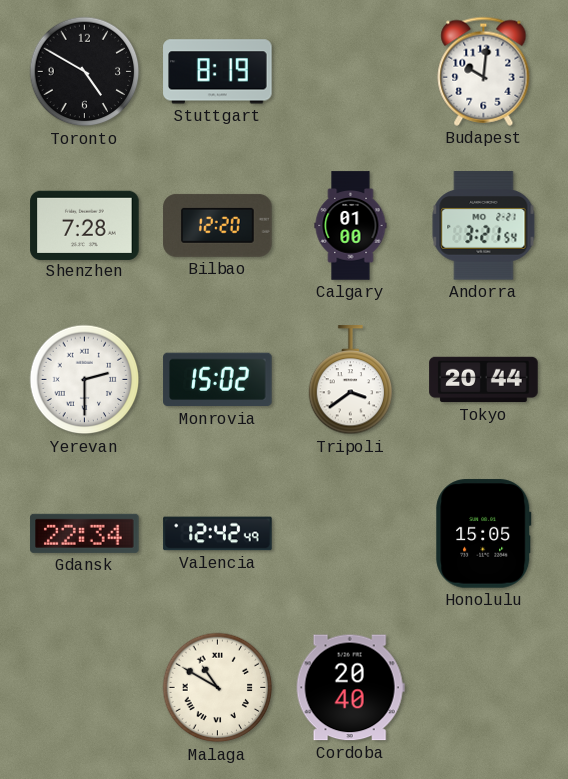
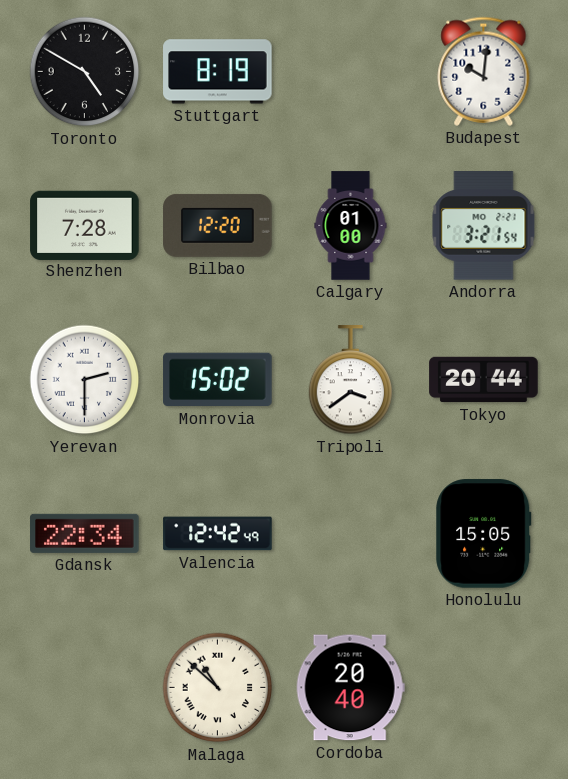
Malaga: 10:50 -> 10:52
